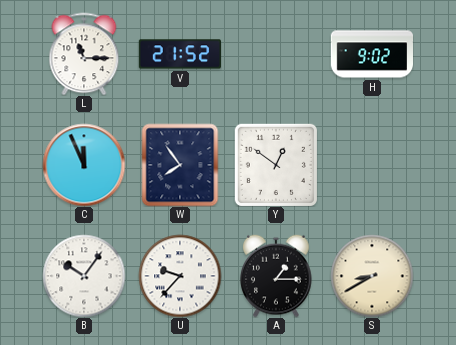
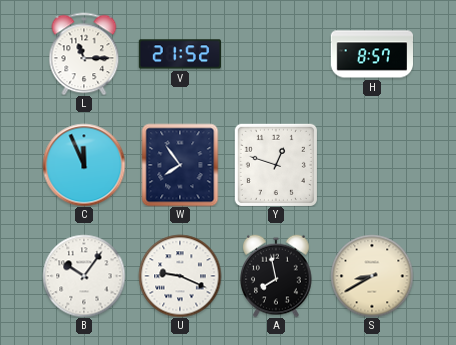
H: 9:02 -> 8:57
Y: 12:51 -> 12:48
U: 9:37 -> 9:19
A: 1:15 -> 7:58
